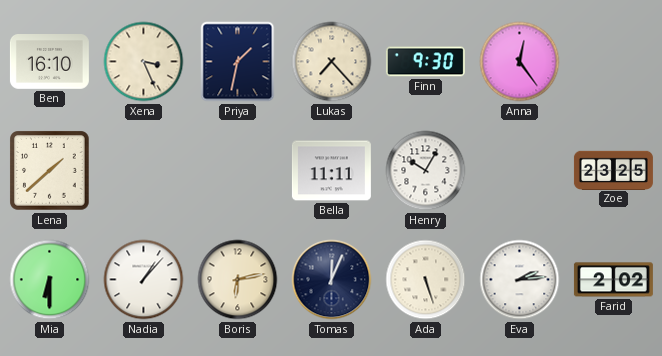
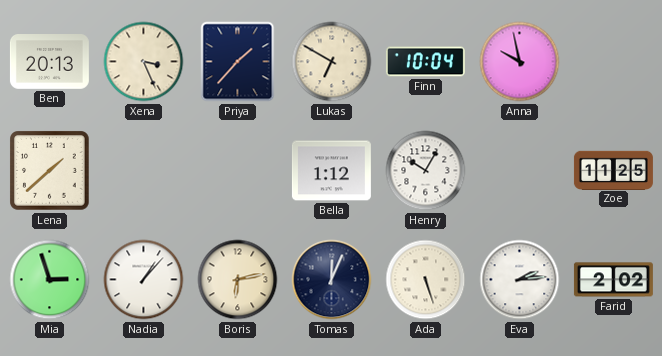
Ben: 16:10 -> 20:13
Priya: 1:32 -> 1:37
Lukas: 7:23 -> 6:50
Finn: 9:30 -> 10:04
Anna: 12:24 -> 9:58
Bella: 11:11 -> 1:12
Zoe: 23:25 -> 11:25
Mia: 6:30 -> 2:57
